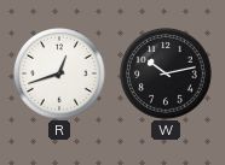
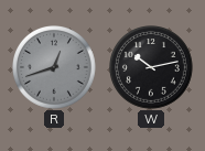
R dial: white -> grey
